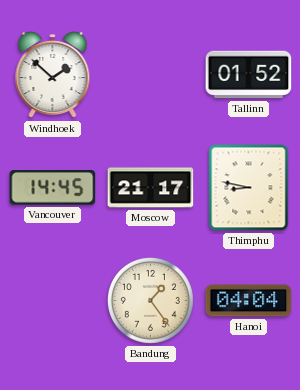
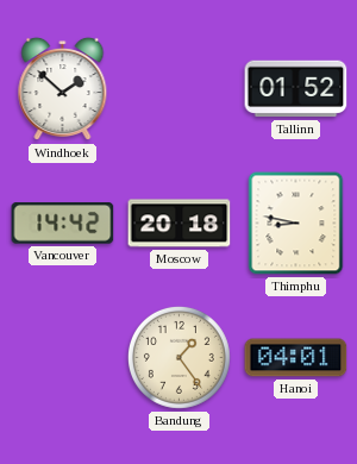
Vancouver: 14:45 -> 14:42
Moscow: 21:17 -> 20:18
Hanoi: 04:04 -> 04:01
